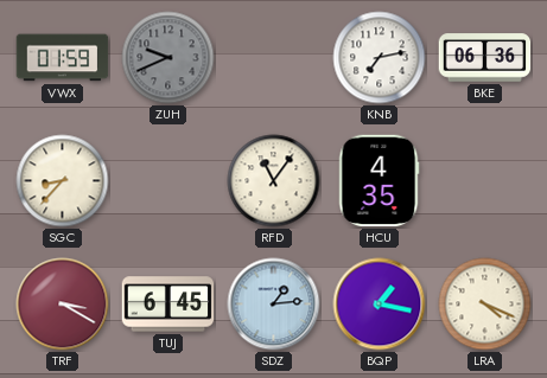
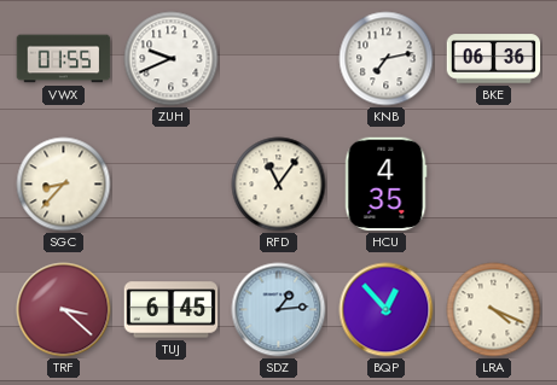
VWX: 01:59 -> 01:55
ZUH dial: grey -> white
TRF: 3:20 -> 3:22
BQP: 1:17 -> 12:53
